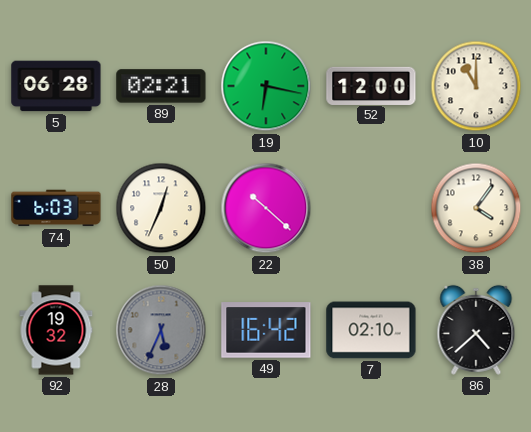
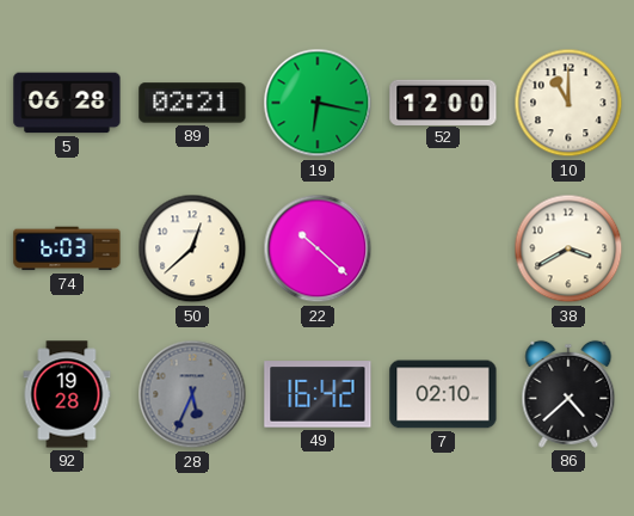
50: 12:34 -> 12:38
38: 4:06 -> 3:40
92: 19:32 -> 19:28
